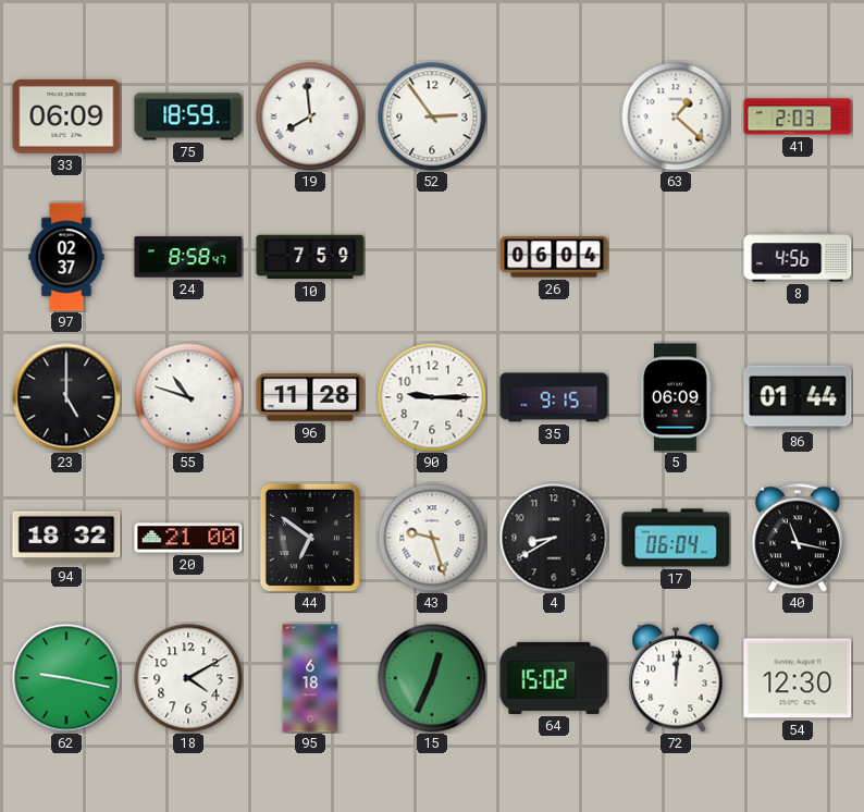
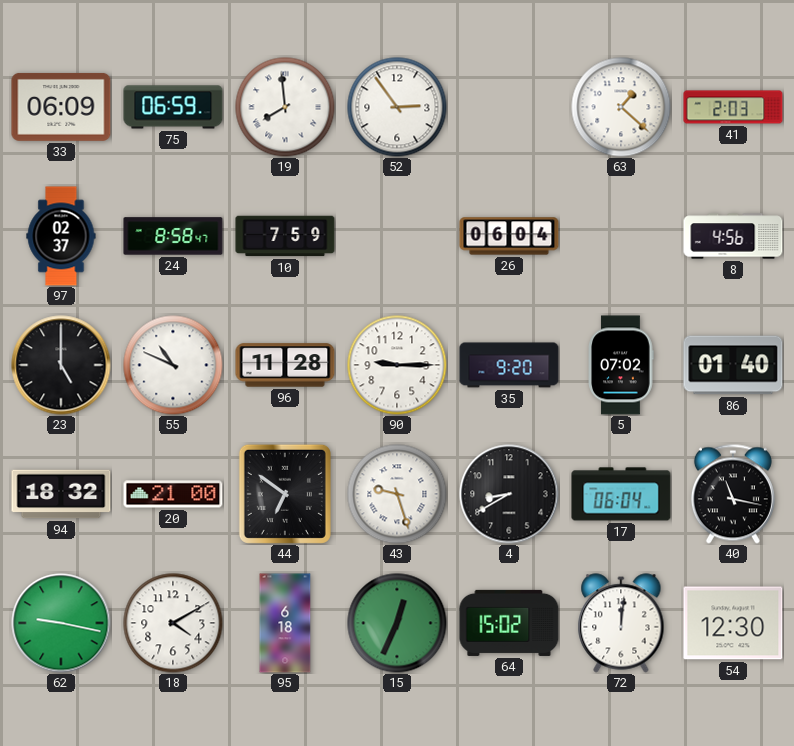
75: 18:59 -> 06:59
55: 10:48 -> 10:49
35: 9:15 -> 9:20
5: 06:09 -> 07:02
86: 01:44 -> 01:40
